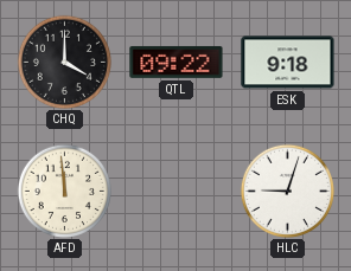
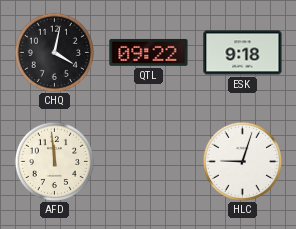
CHQ: 4:00 -> 4:02
